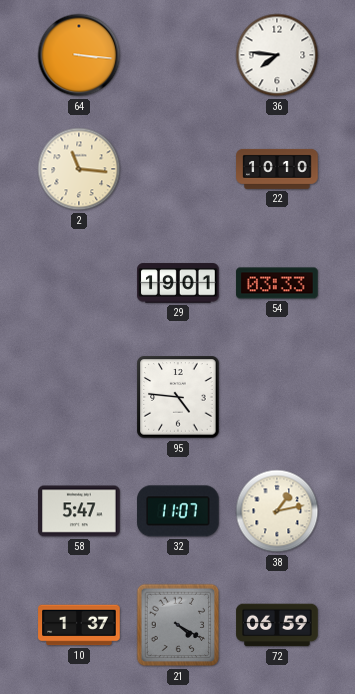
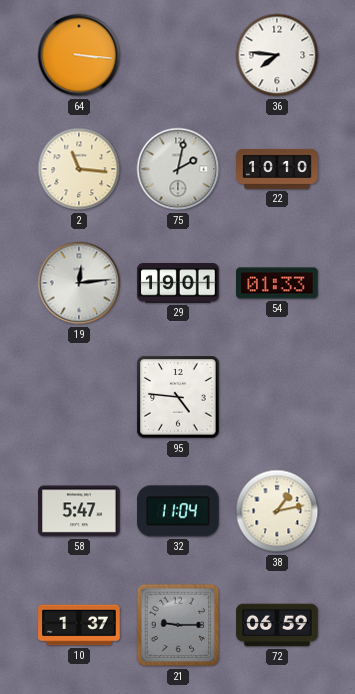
75: none -> 2:02
19: none -> 12:14
54: 03:33 -> 01:33
32: 11:07 -> 11:04
21: 4:20 -> 9:15
